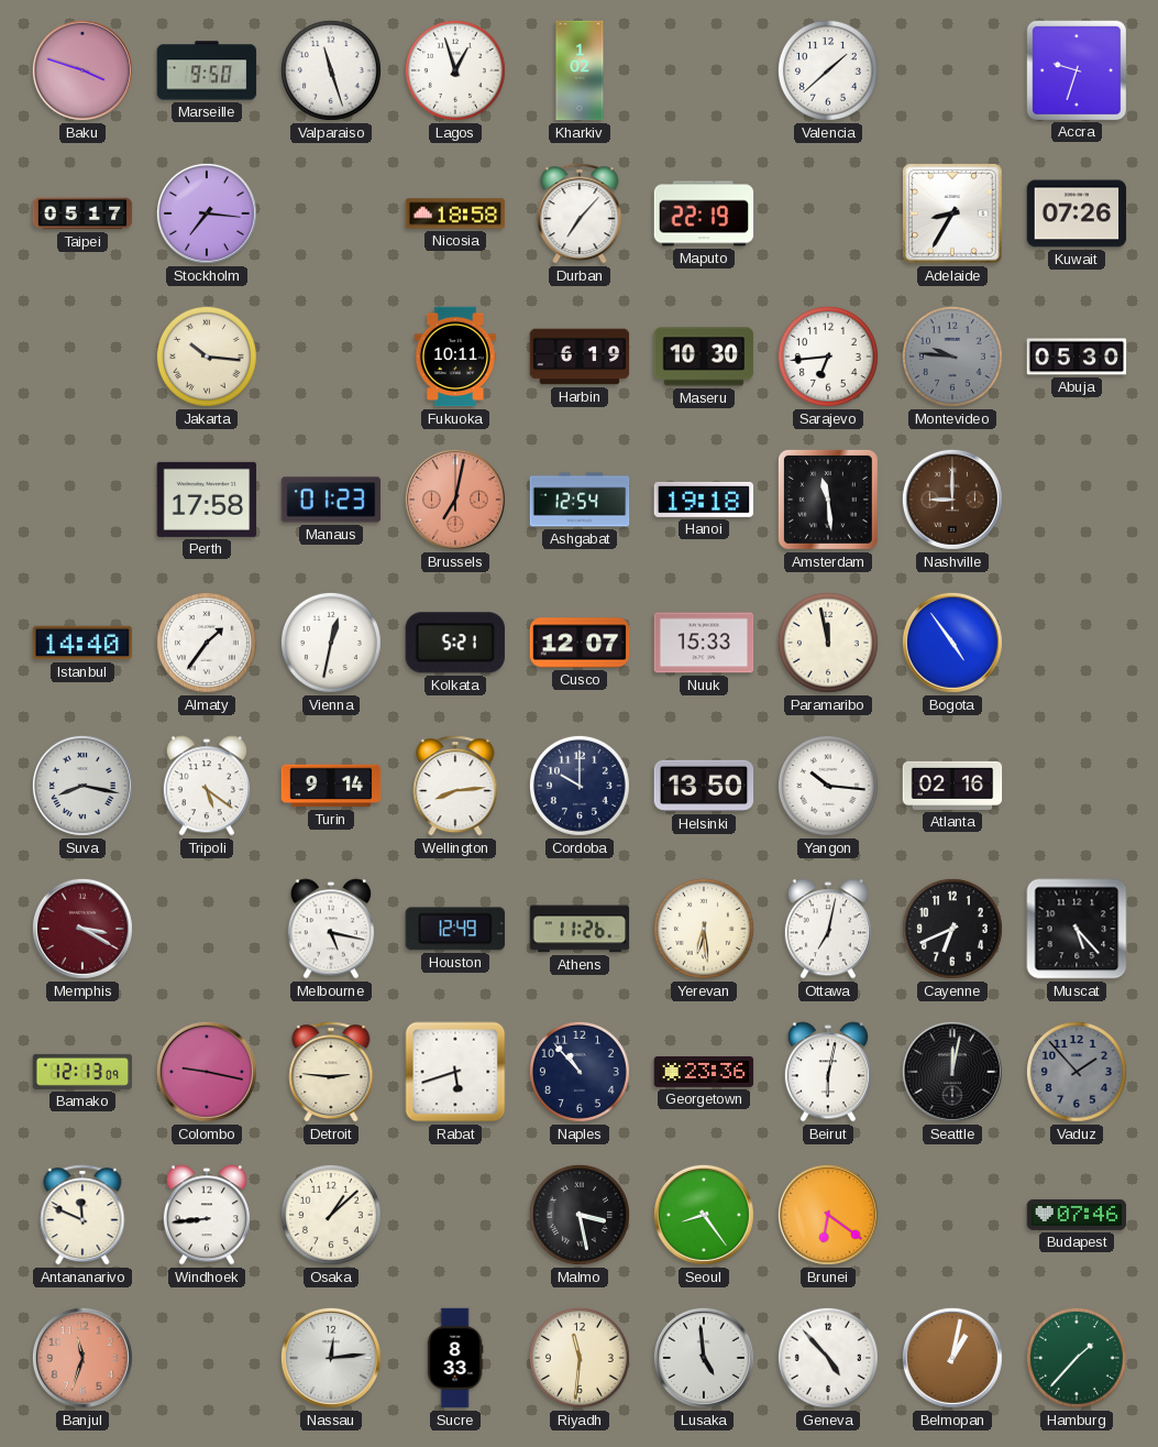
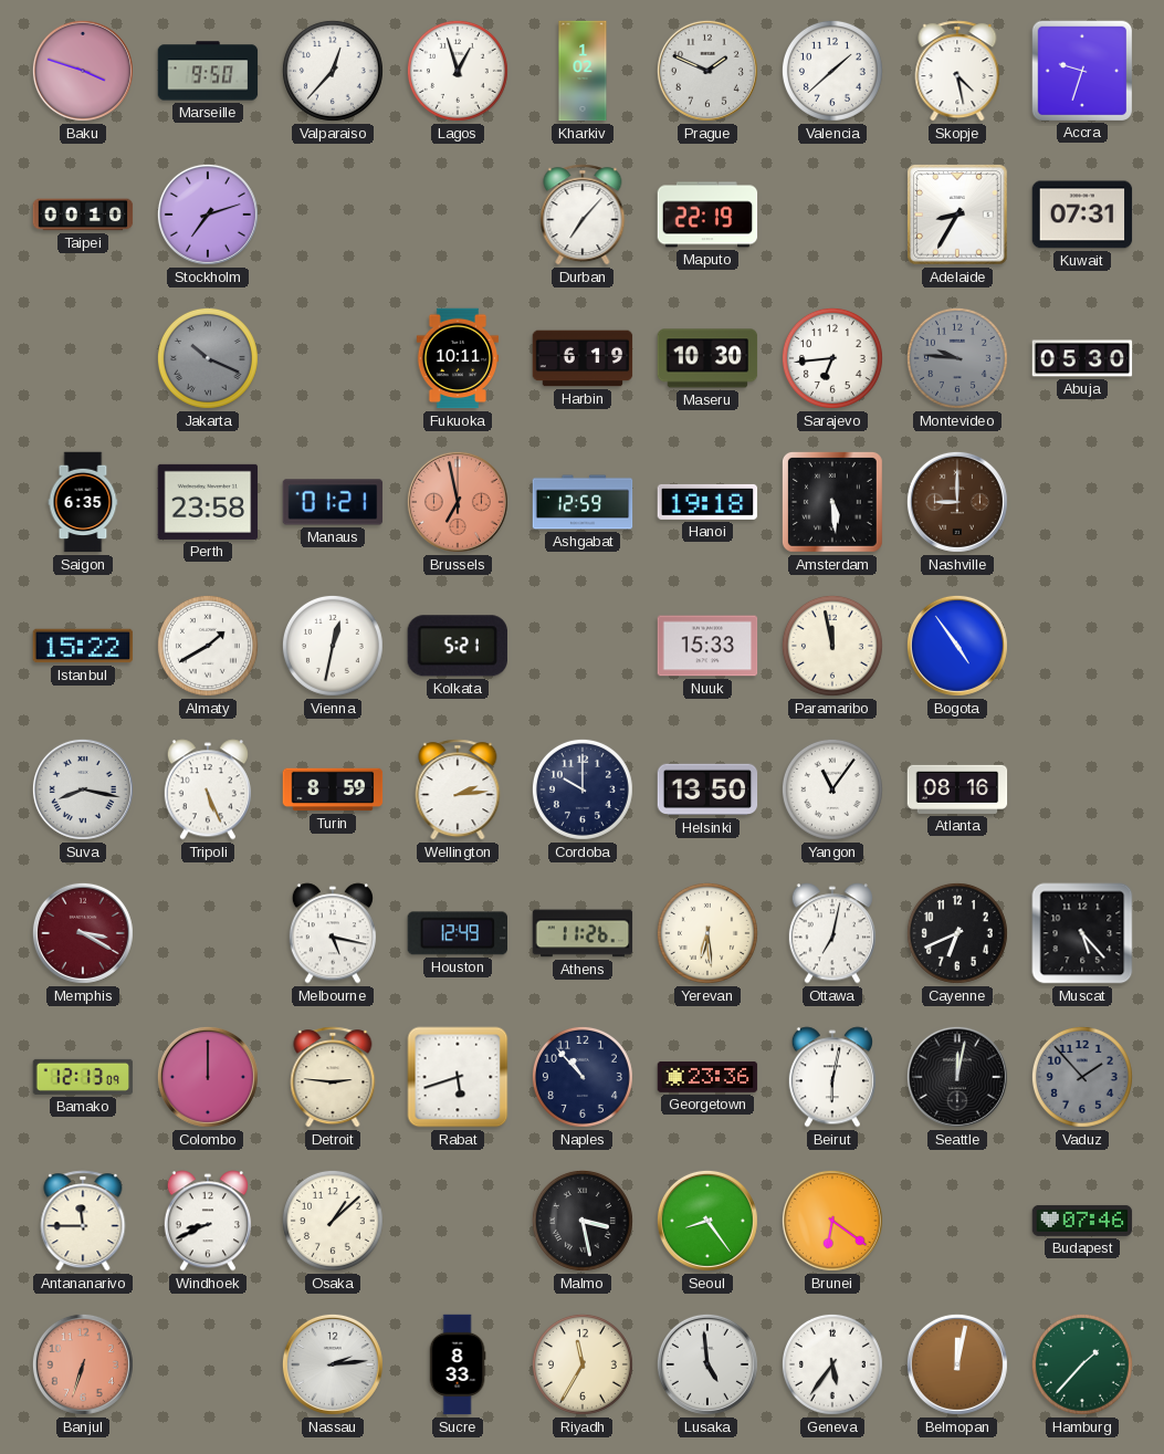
Valparaiso: 11:27 -> 12:37
Prague: none -> 1:49
Skopje: none -> 4:28
Taipei: 05:17 -> 00:10
Stockholm: 7:16 -> 7:12
Nicosia: 18:58 -> none
Kuwait: 07:26 -> 07:31
Jakarta: 10:16 -> 10:19
Jakarta dial: cream -> grey
Saigon: none -> 6:35
Perth: 17:58 -> 23:58
Manaus: 01:23 -> 01:21
Brussels: 7:02 -> 6:58
Ashgabat: 12:54 -> 12:59
Amsterdam: 11:29 -> 5:29
Istanbul: 14:40 -> 15:22
Almaty: 1:36 -> 1:40
Cusco: 12:07 -> none
Tripoli: 5:21 -> 5:26
Turin: 9:14 -> 8:59
Wellington: 8:14 -> 2:14
Yangon: 10:16 -> 11:06
Atlanta: 02:16 -> 08:16
Colombo: 9:17 -> 12:00
Antananarivo: 11:49 -> 11:45
Windhoek: 8:44 -> 8:41
Banjul: 11:33 -> 6:33
Nassau: 12:14 -> 2:14
Riyadh: 11:31 -> 11:35
Geneva: 4:53 -> 5:36
Belmopan: 1:02 -> 12:02
